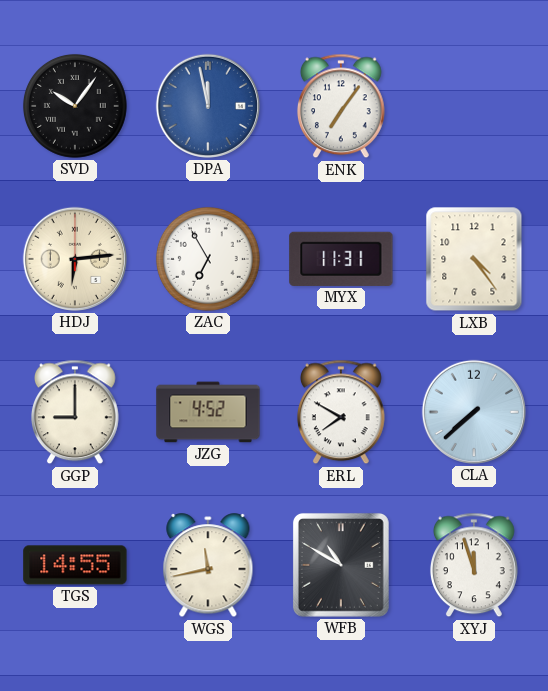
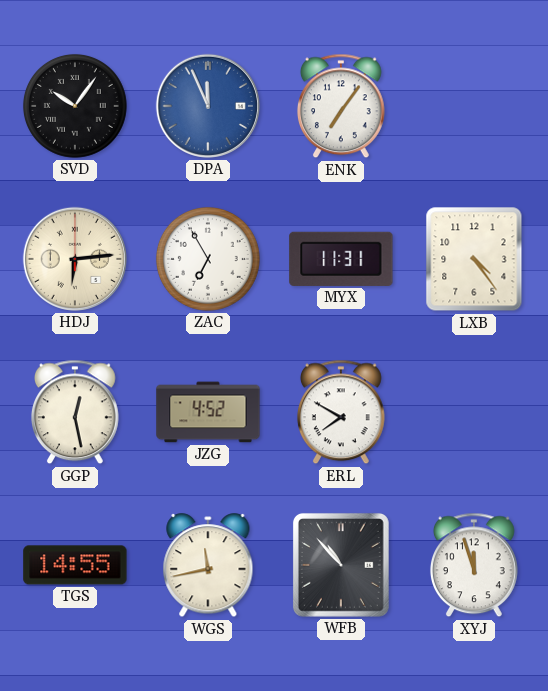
DPA: 11:58 -> 11:56
GGP: 9:00 -> 12:28
CLA: 7:38 -> none
WFB: 10:50 -> 10:53
